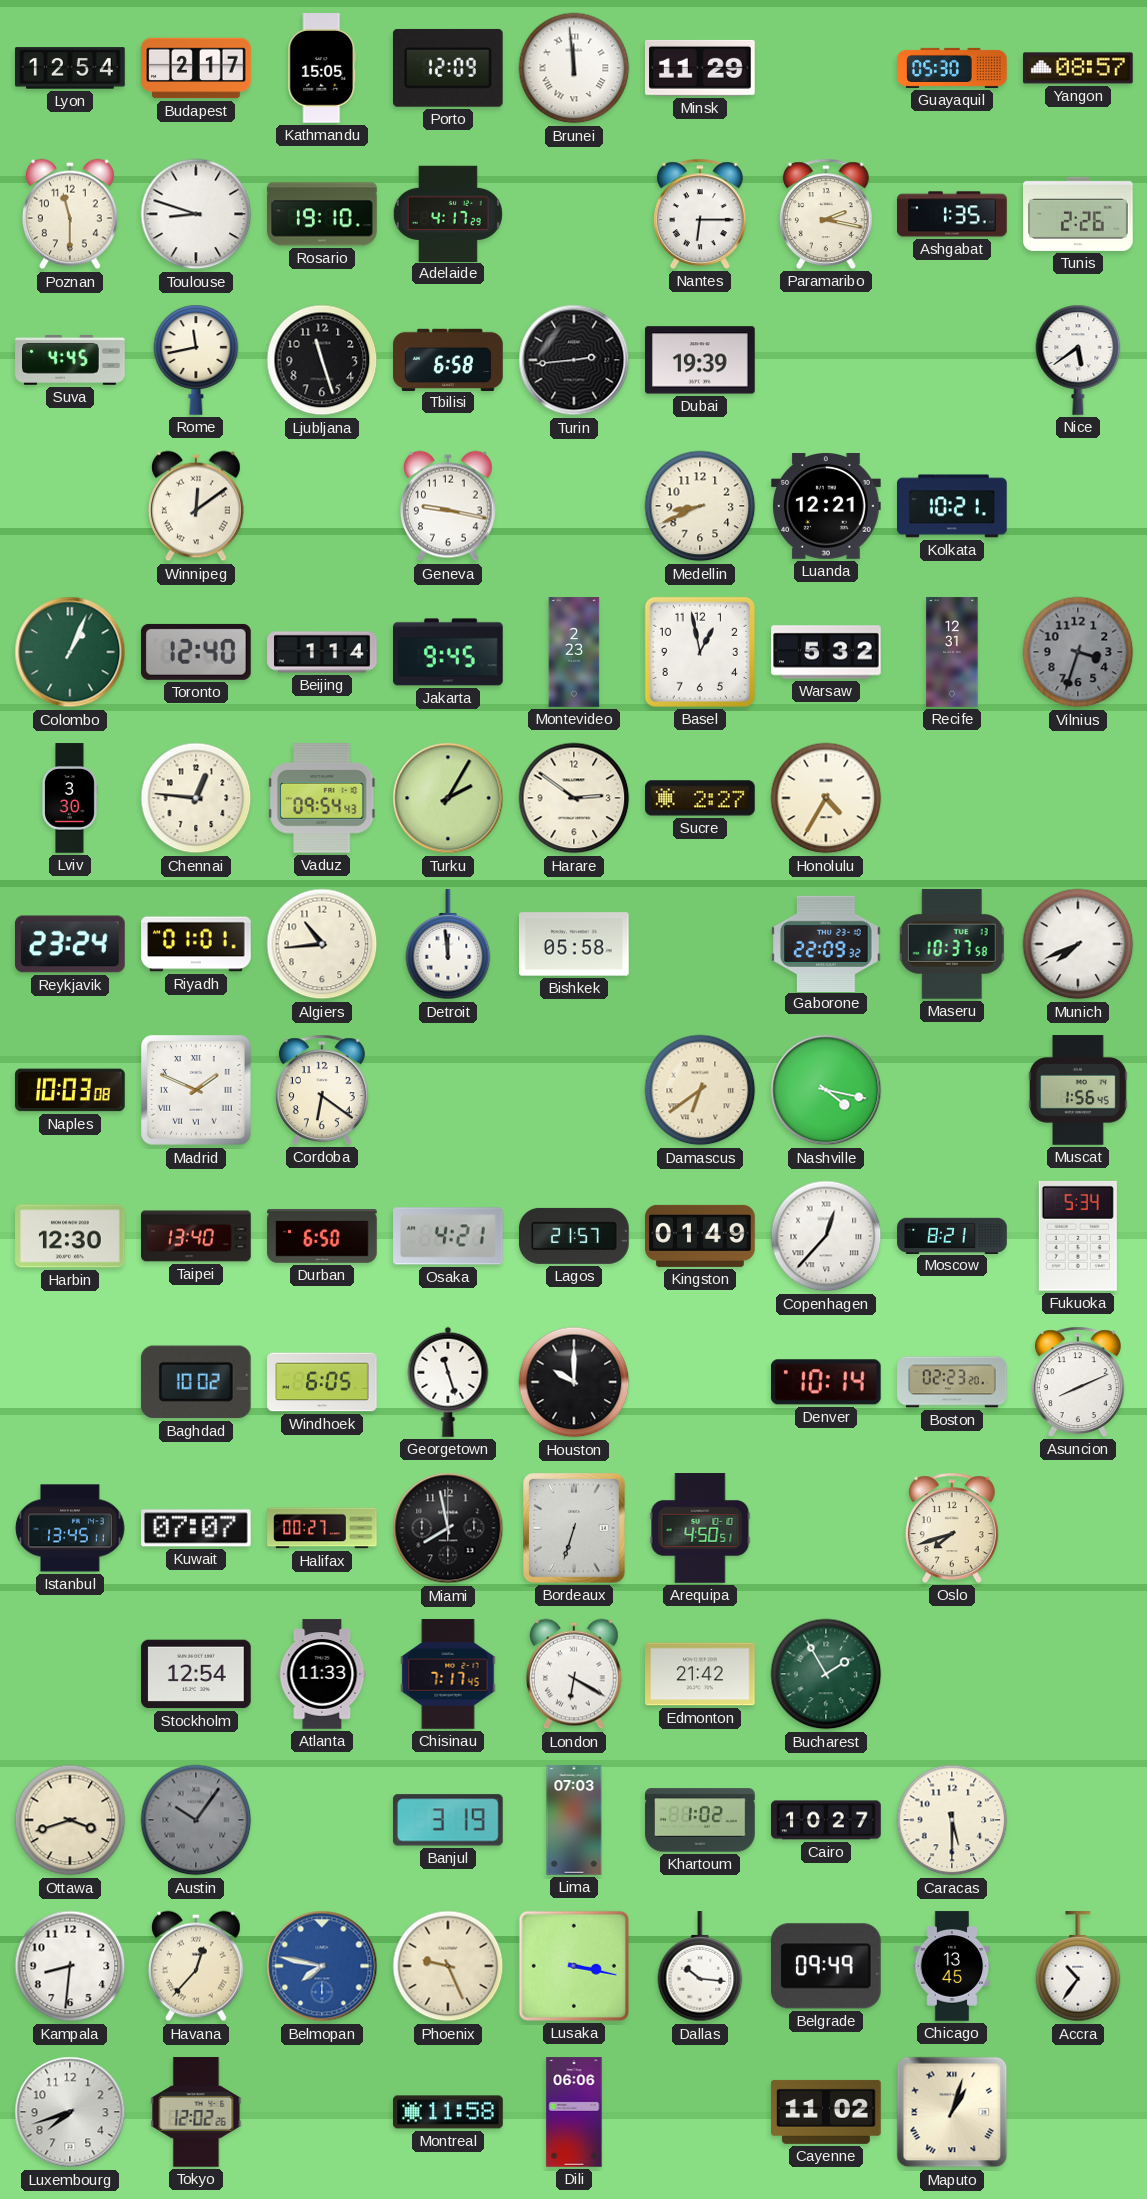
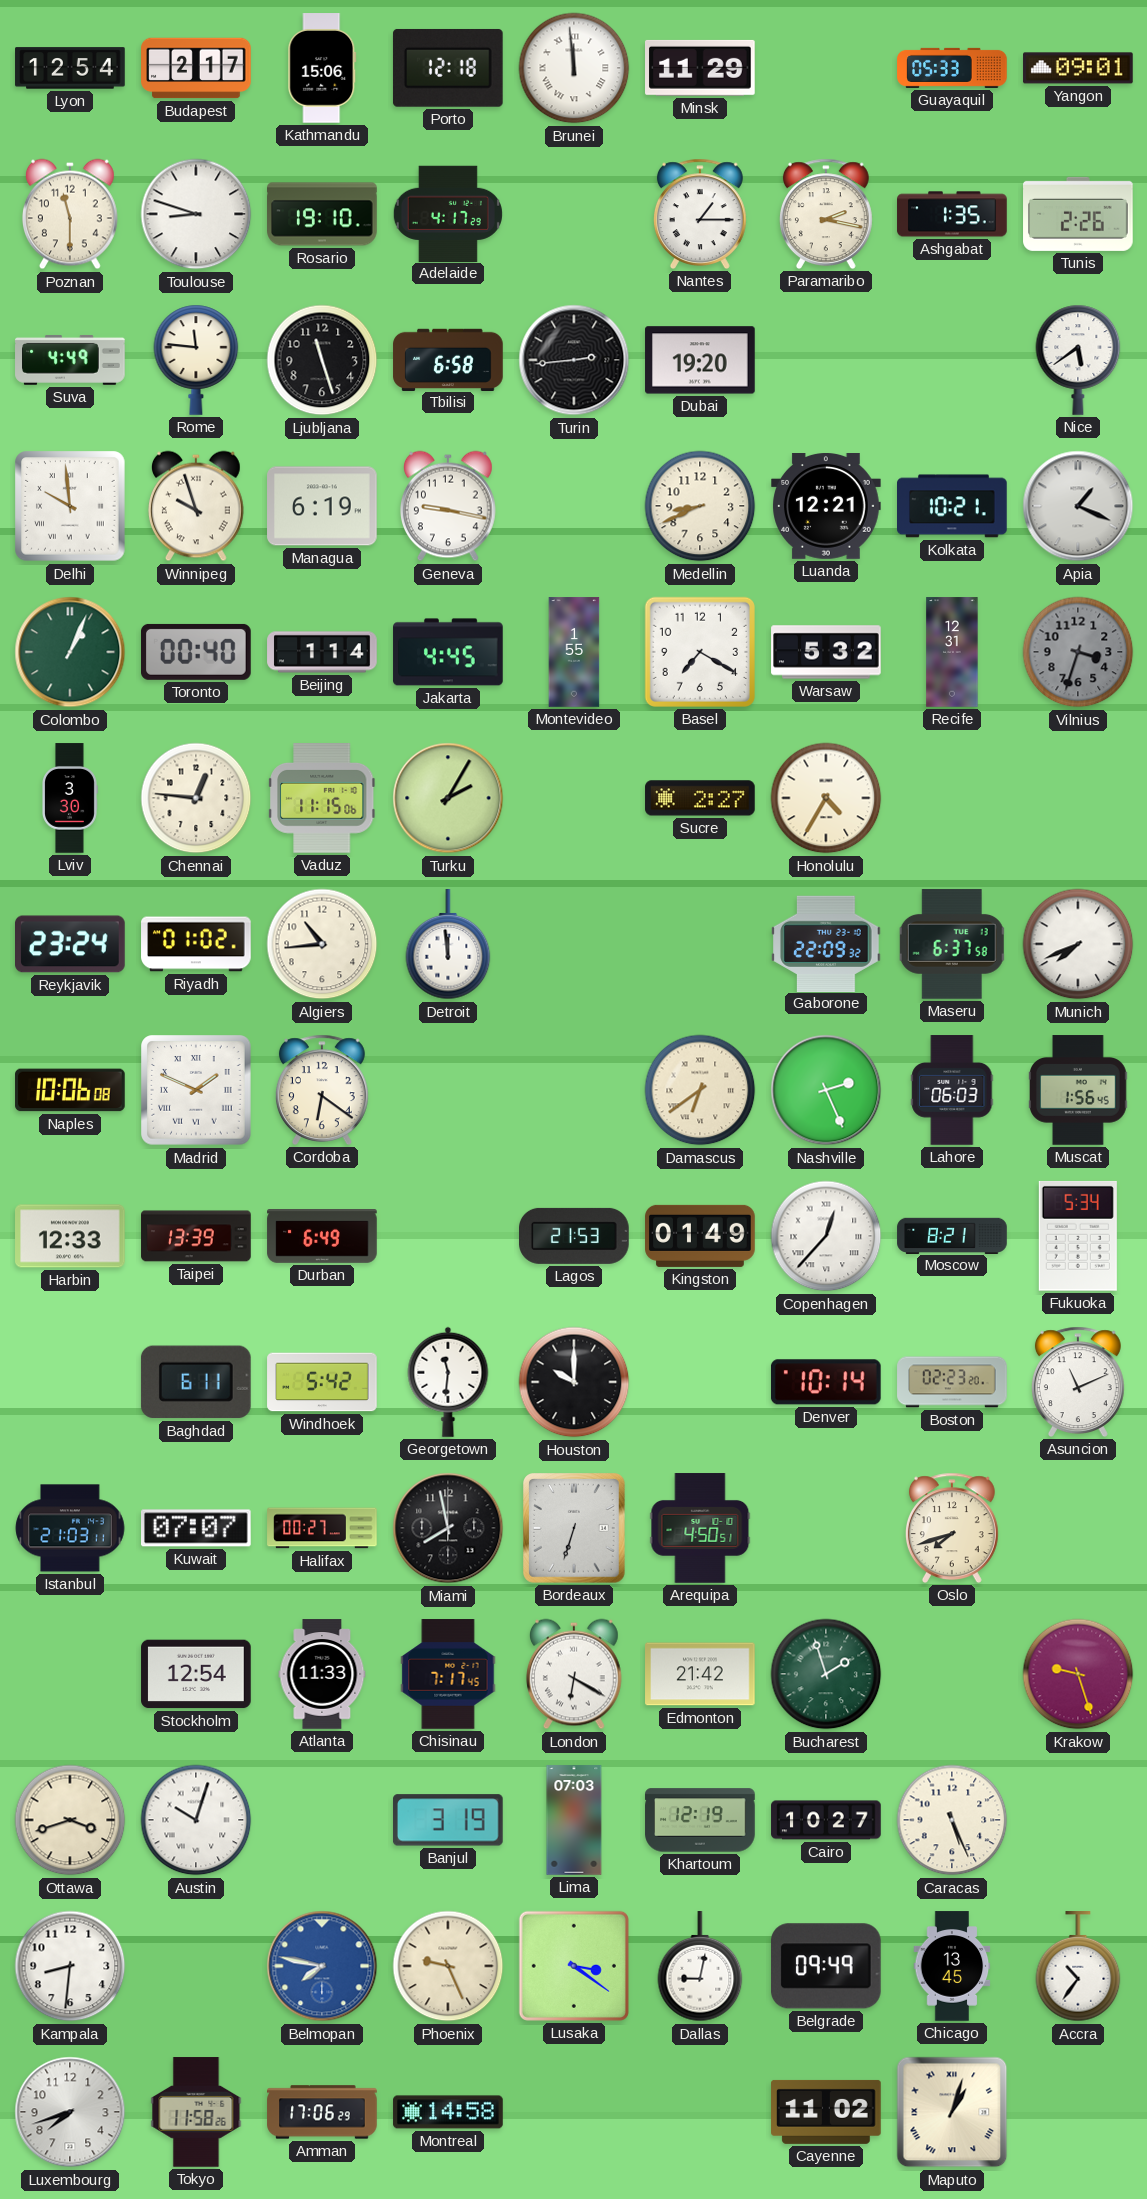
Kathmandu: 15:05 -> 15:06
Porto: 12:09 -> 12:18
Guayaquil: 05:30 -> 05:33
Yangon: 08:57 -> 09:01
Nantes: 6:15 -> 1:15
Suva: 4:45 -> 4:49
Rome: 11:43 -> 11:46
Dubai: 19:39 -> 19:20
Delhi: none -> 9:59
Winnipeg: 12:09 -> 9:57
Managua: none -> 6:19
Apia: none -> 1:19
Toronto: 12:40 -> 00:40
Jakarta: 9:45 -> 4:45
Montevideo: 2:23 -> 1:55
Basel: 12:58 -> 7:20
Vaduz: 09:54 -> 11:15
Harare: 2:51 -> none
Riyadh: 01:01 -> 01:02
Bishkek: 05:58 -> none
Maseru: 10:37 -> 6:37
Naples: 10:03 -> 10:06
Nashville: 4:17 -> 2:26
Lahore: none -> 06:03
Harbin: 12:30 -> 12:33
Taipei: 13:40 -> 13:39
Durban: 6:50 -> 6:49
Osaka: 4:21 -> none
Lagos: 21:57 -> 21:53
Baghdad: 10:02 -> 6:11
Windhoek: 6:05 -> 5:42
Georgetown: 11:27 -> 11:31
Asuncion: 8:11 -> 11:11
Istanbul: 13:45 -> 21:03
Bucharest: 1:55 -> 1:57
Krakow: none -> 9:27
Austin: 10:06 -> 10:03
Austin dial: grey -> white
Khartoum: 1:02 -> 12:19
Caracas: 5:30 -> 5:26
Havana: 12:37 -> none
Lusaka: 3:17 -> 3:21
Dallas: 10:16 -> 9:02
Tokyo: 12:02 -> 11:58
Amman: none -> 17:06
Montreal: 11:58 -> 14:58
Dili: 06:06 -> none
